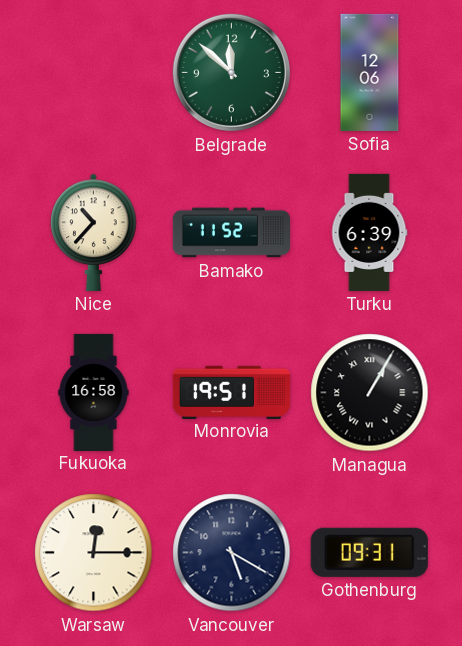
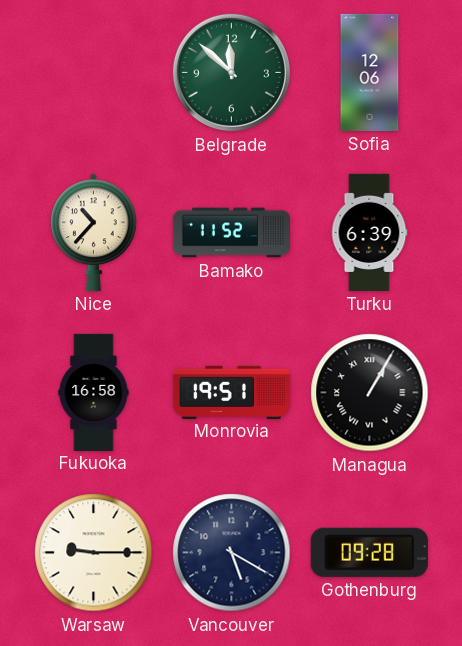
Warsaw: 12:15 -> 9:15
Gothenburg: 09:31 -> 09:28
